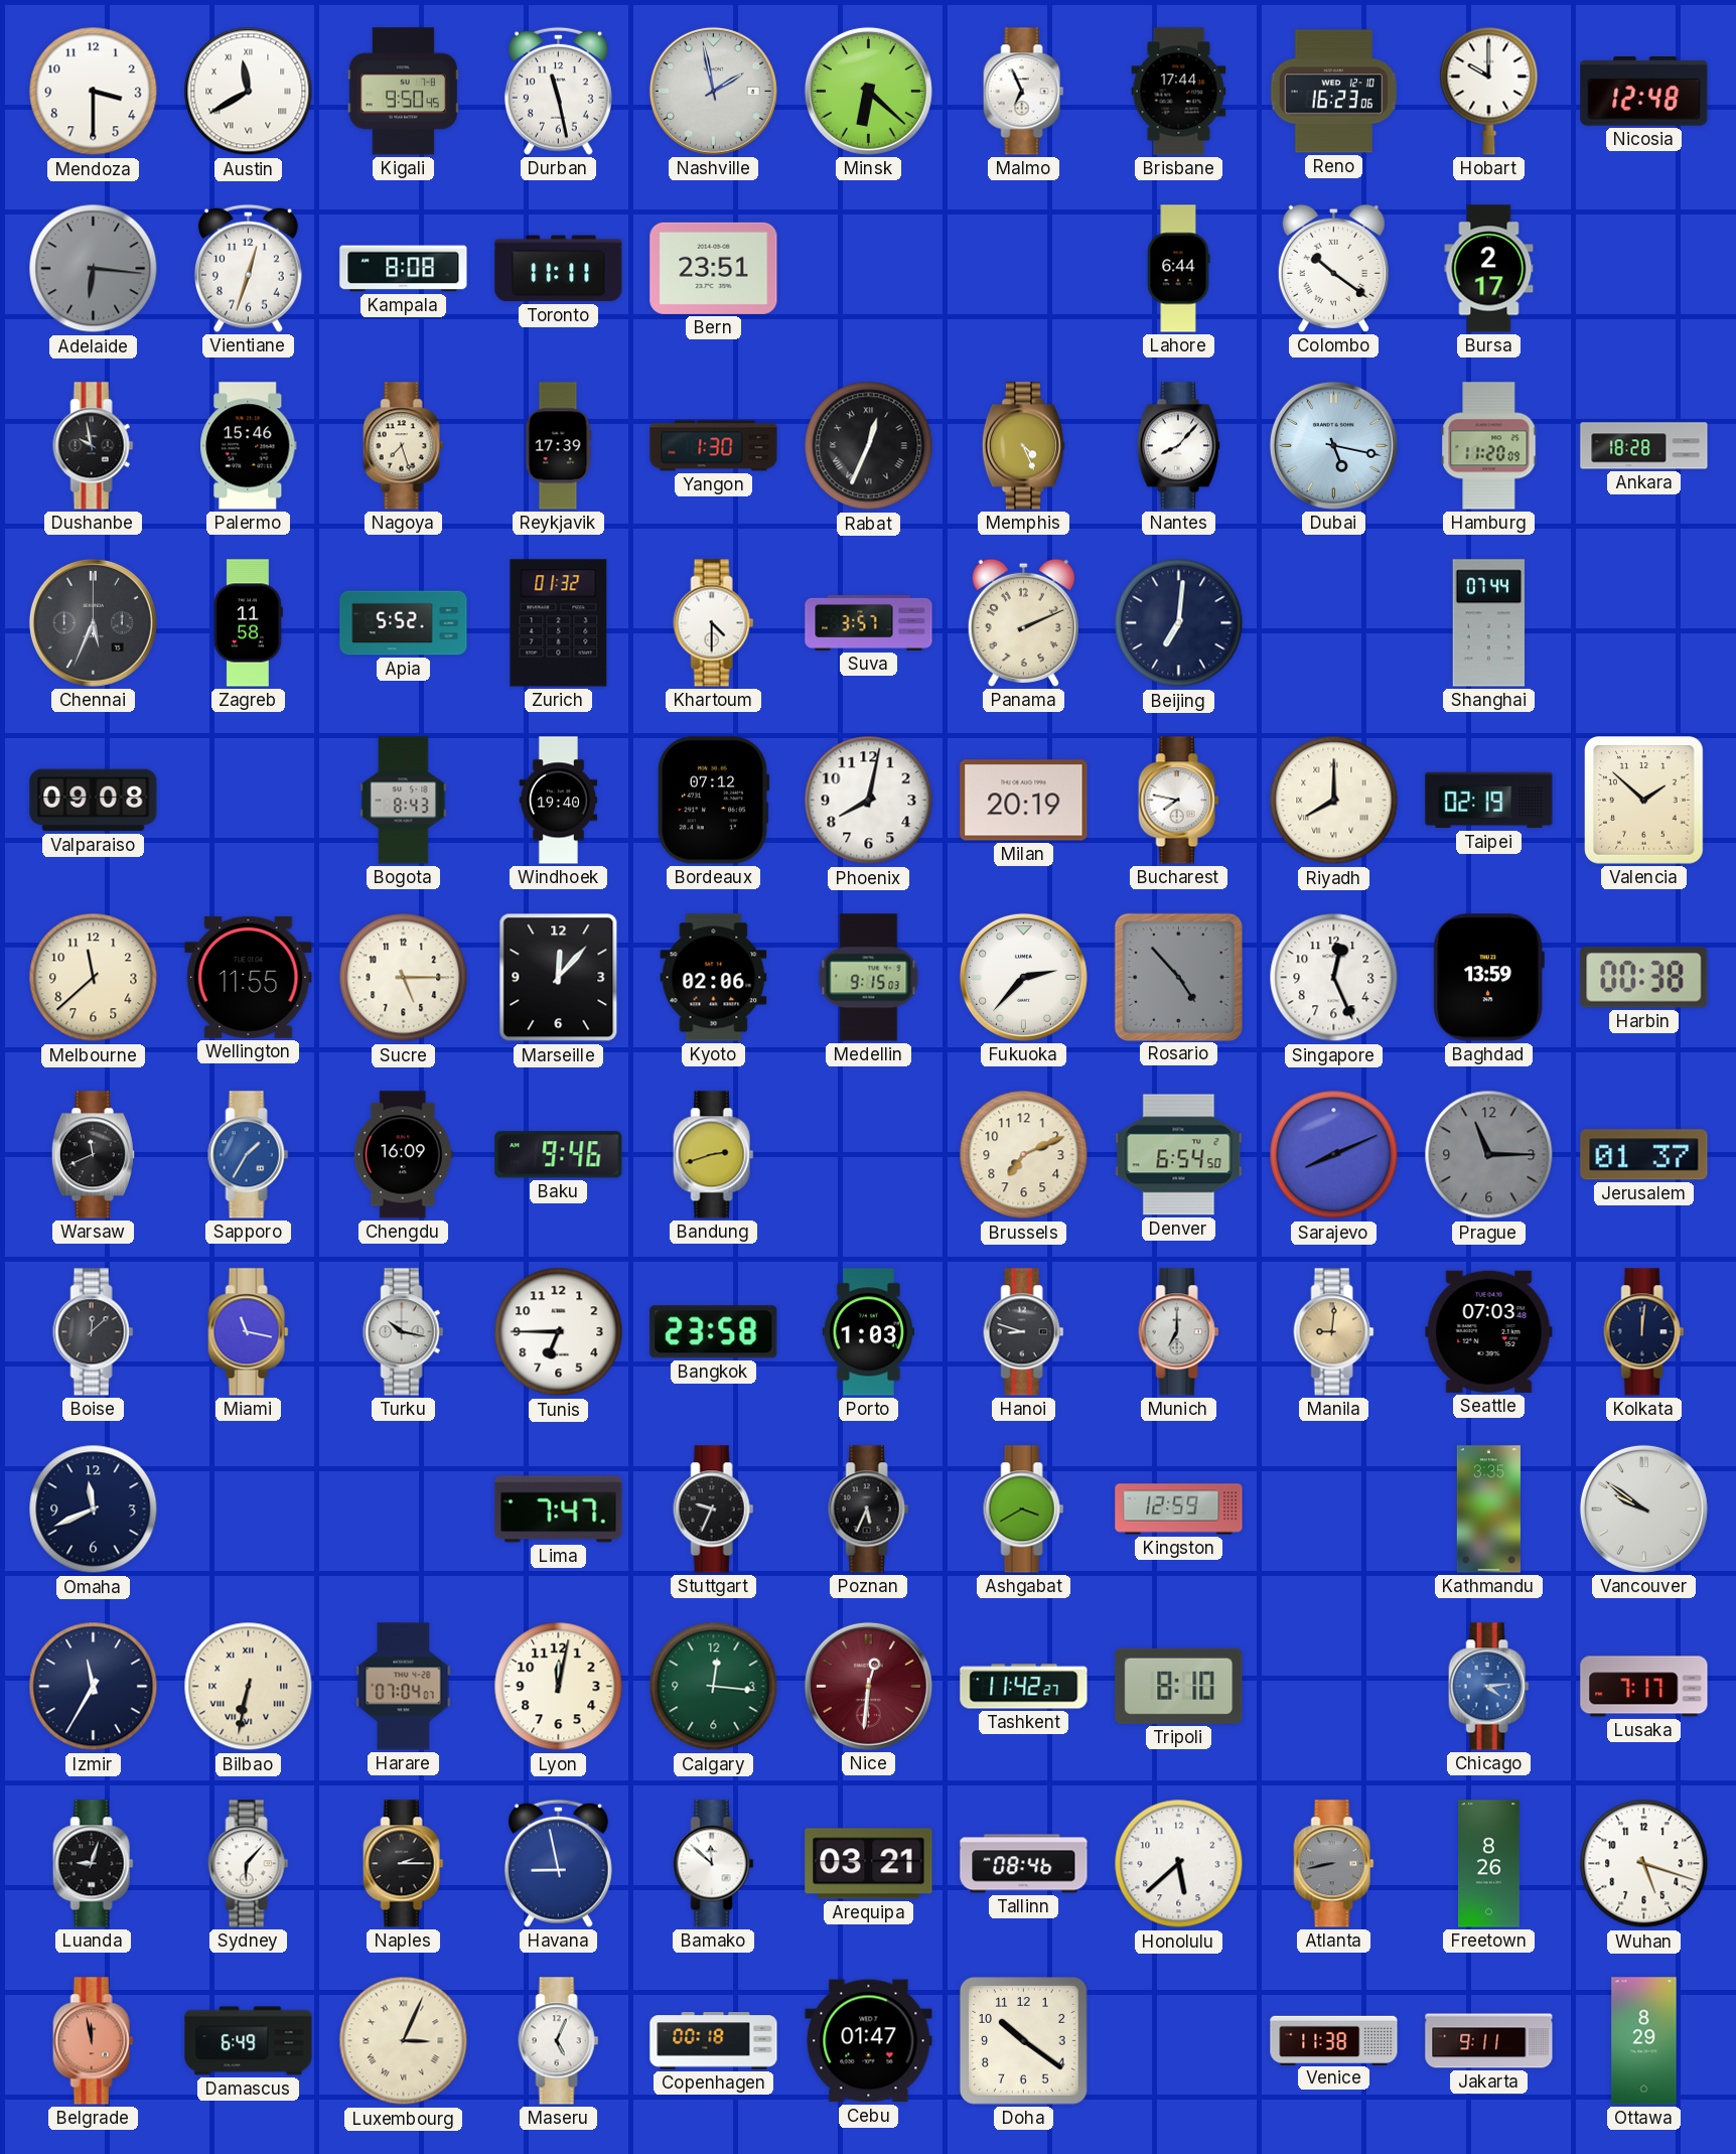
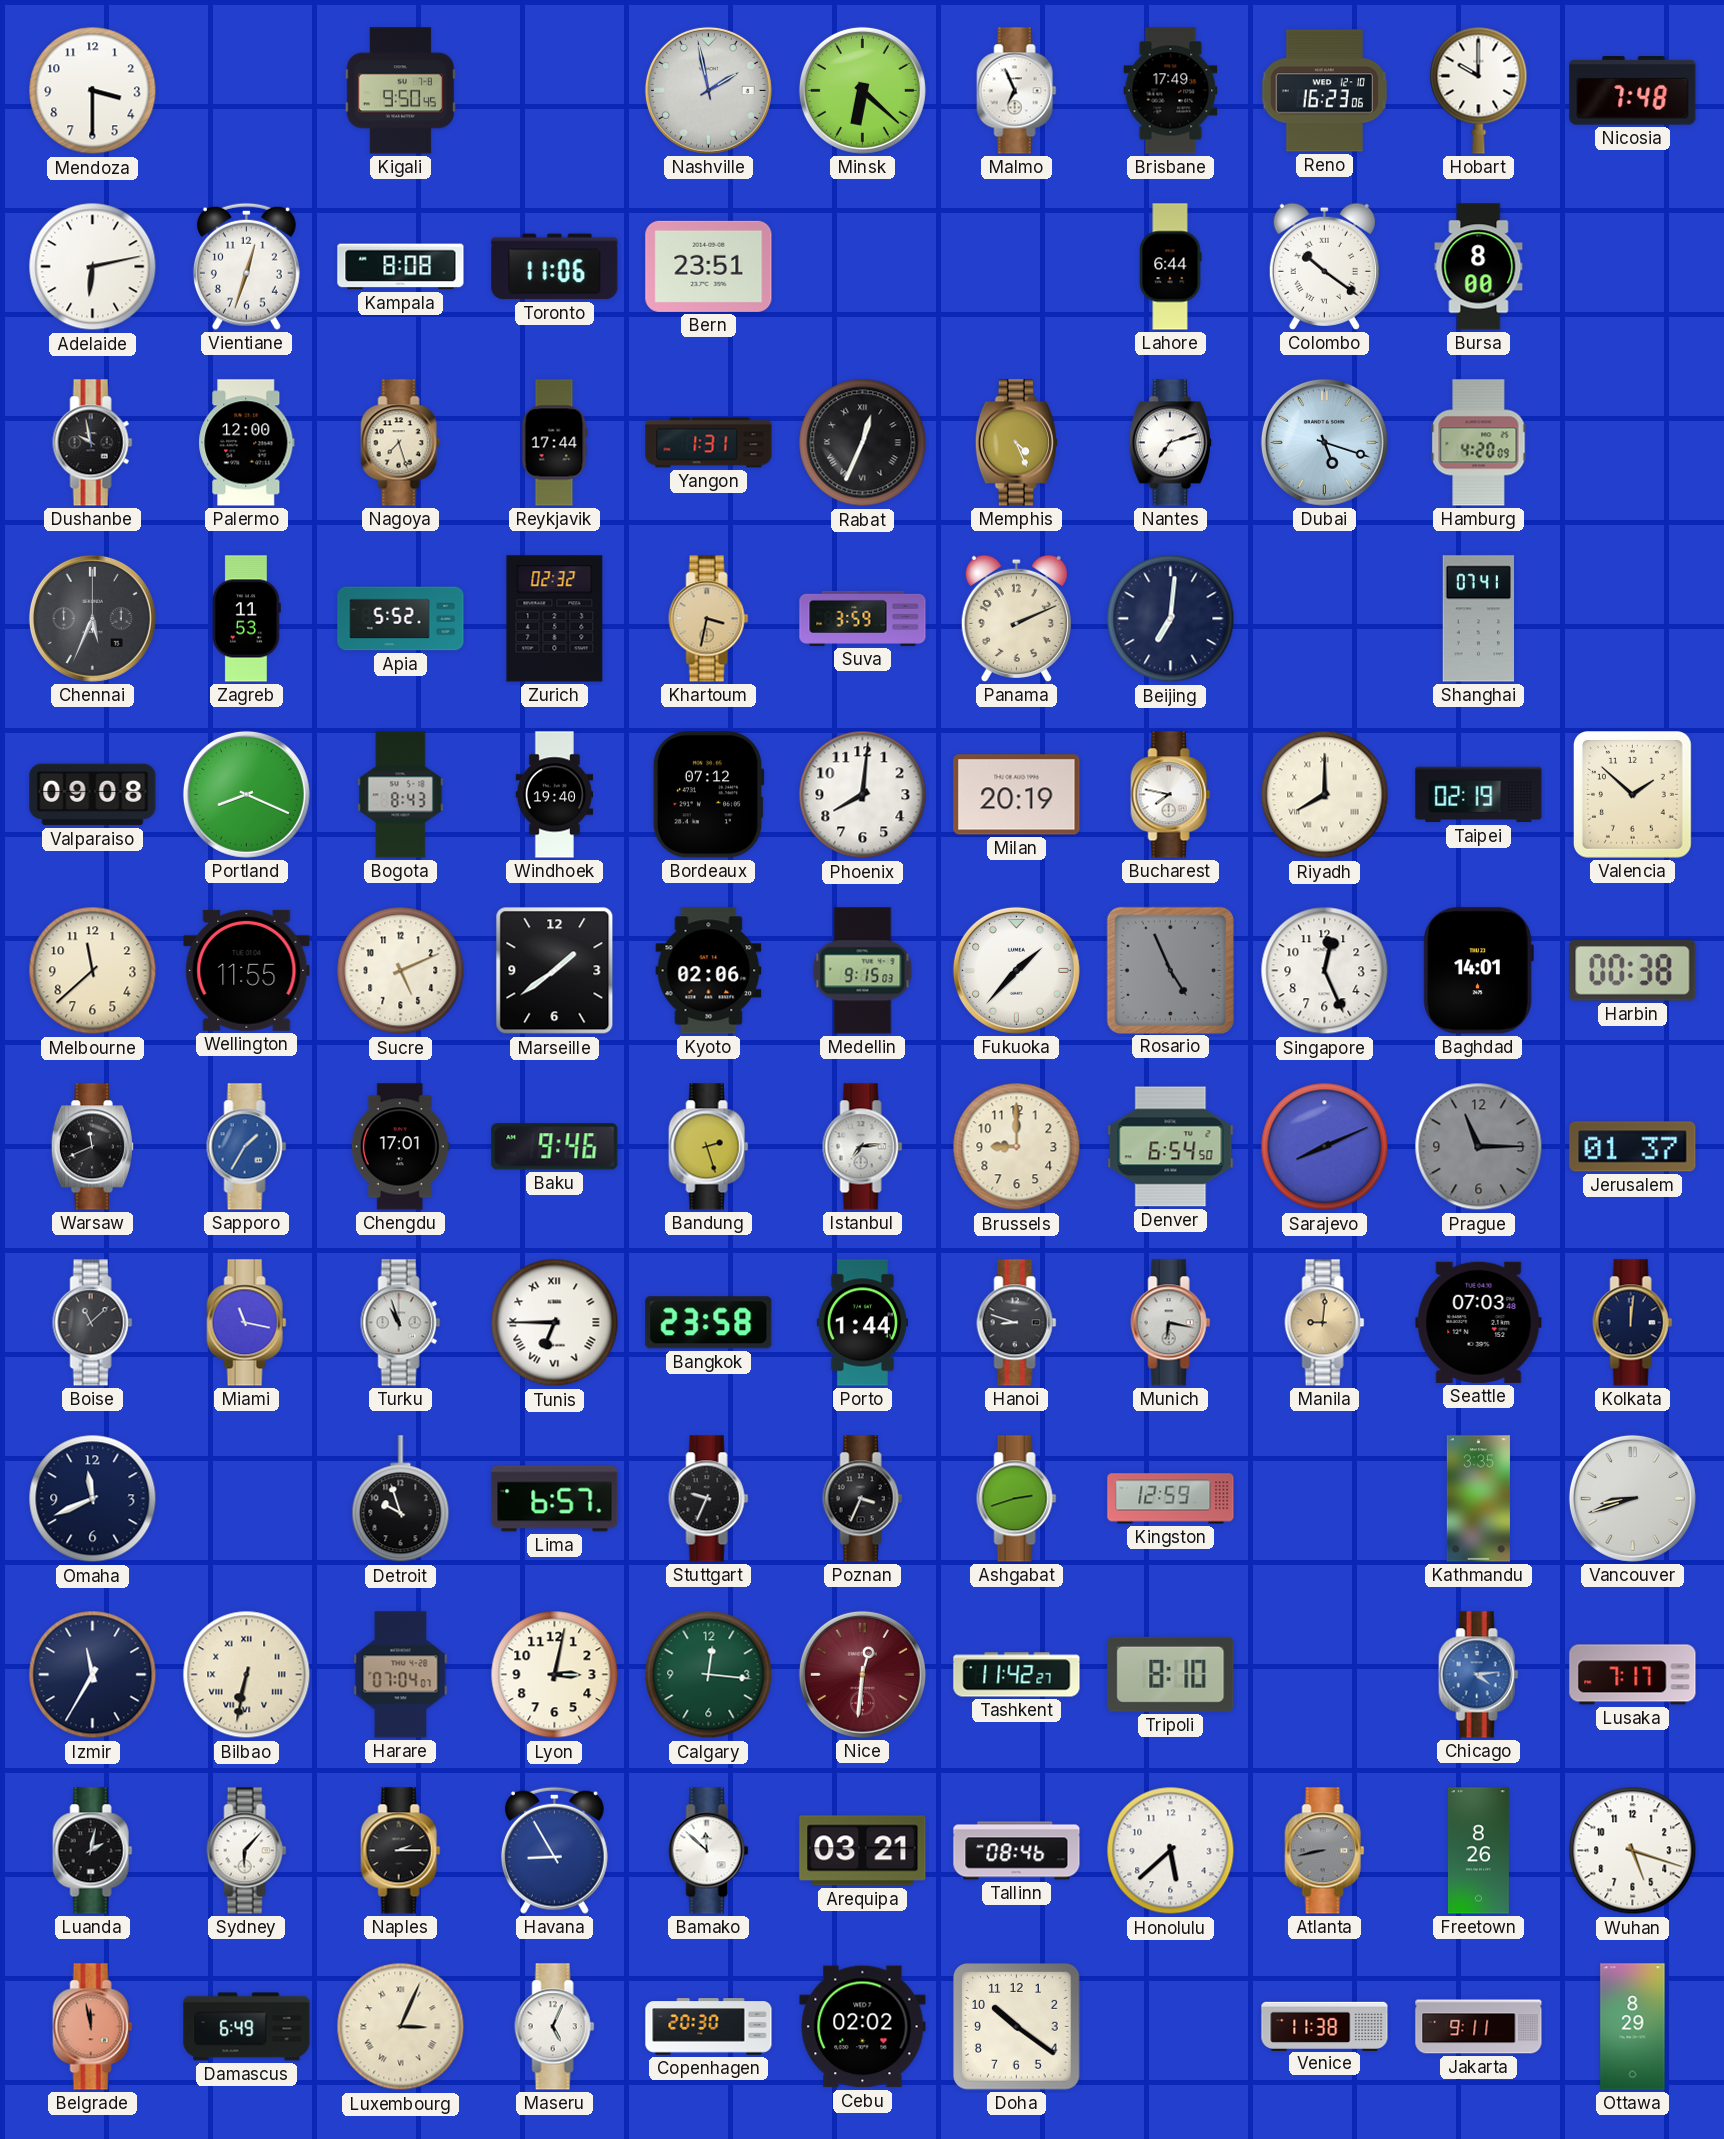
Austin: 11:40 -> none
Durban: 11:28 -> none
Brisbane: 17:44 -> 17:49
Nicosia: 12:48 -> 7:48
Adelaide: 6:16 -> 6:13
Adelaide dial: grey -> white
Toronto: 11:11 -> 11:06
Bursa: 2:17 -> 8:00
Palermo: 15:46 -> 12:00
Reykjavik: 17:39 -> 17:44
Yangon: 1:30 -> 1:31
Nantes: 8:07 -> 7:12
Dubai: 5:17 -> 5:18
Hamburg: 11:20 -> 4:20
Ankara: 18:28 -> none
Zagreb: 11:58 -> 11:53
Zurich: 01:32 -> 02:32
Khartoum: 4:30 -> 3:32
Khartoum dial: white -> champagne
Suva: 3:57 -> 3:59
Shanghai: 07:44 -> 07:41
Portland: none -> 8:19
Phoenix: 8:02 -> 8:01
Sucre: 5:15 -> 5:11
Marseille: 12:07 -> 1:39
Fukuoka: 2:37 -> 1:37
Rosario: 4:53 -> 4:56
Baghdad: 13:59 -> 14:01
Chengdu: 16:09 -> 17:01
Bandung: 2:42 -> 2:27
Istanbul: none -> 7:14
Brussels: 7:11 -> 9:00
Boise: 12:08 -> 11:08
Turku: 10:17 -> 10:57
Tunis numerals: Arabic -> Roman
Porto: 1:03 -> 1:44
Munich: 7:00 -> 6:17
Detroit: none -> 9:57
Lima: 7:47 -> 6:57
Poznan: 5:34 -> 3:34
Ashgabat: 3:40 -> 2:42
Vancouver: 9:51 -> 8:42
Lyon: 12:02 -> 3:02
Luanda: 9:03 -> 2:02
Havana: 8:58 -> 8:55
Copenhagen: 00:18 -> 20:30
Cebu: 01:47 -> 02:02
